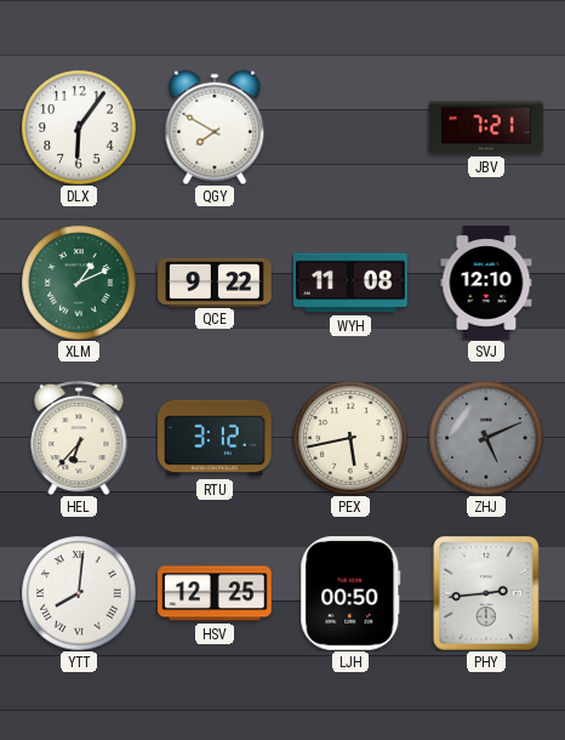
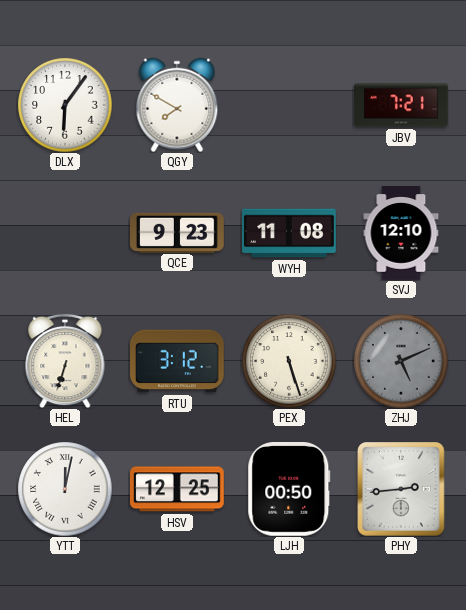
XLM: 1:11 -> none
QCE: 9:22 -> 9:23
HEL: 6:37 -> 6:33
PEX: 5:43 -> 5:27
YTT: 8:01 -> 12:02
